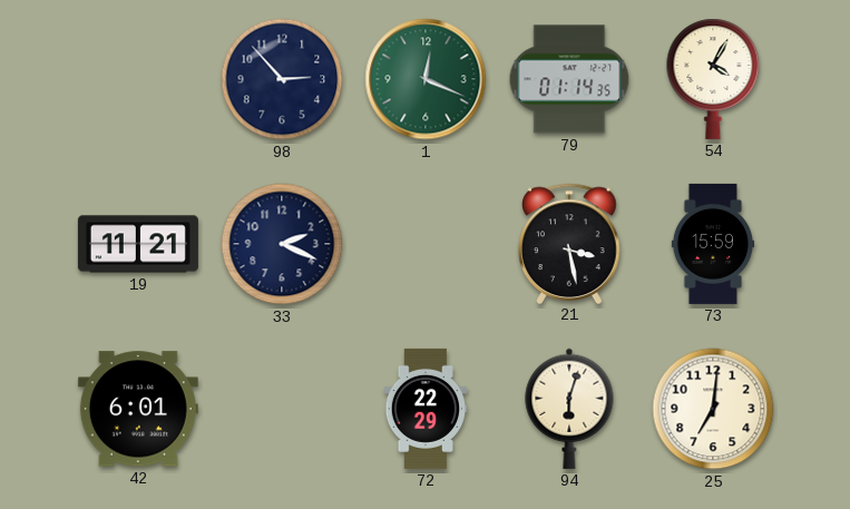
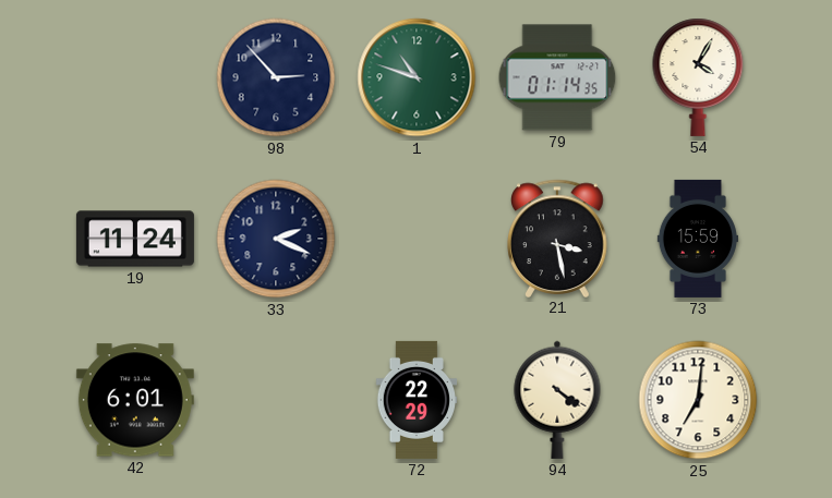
1: 12:19 -> 10:48
19: 11:21 -> 11:24
94: 6:03 -> 4:21
